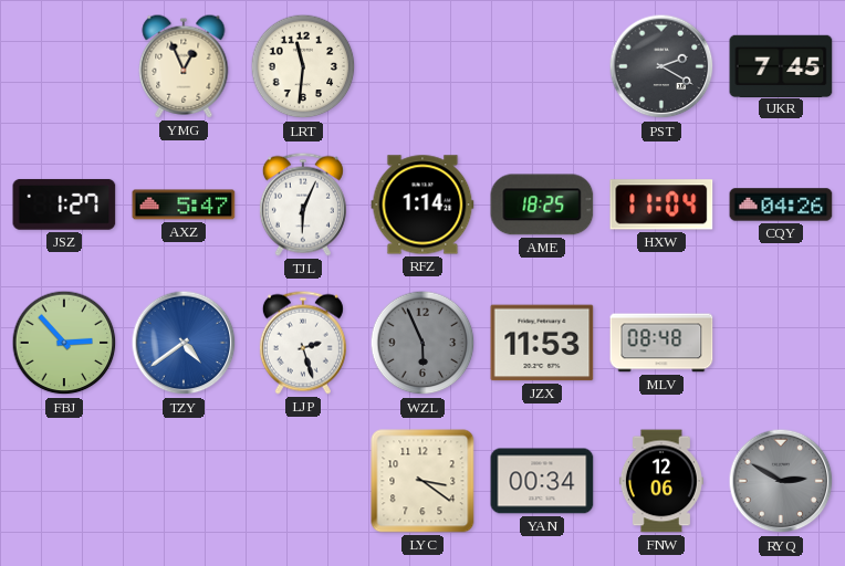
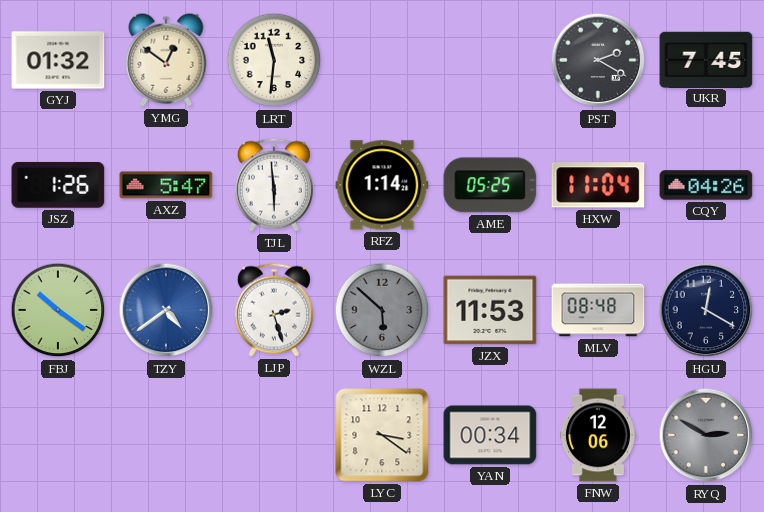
GYJ: none -> 01:32
YMG: 12:56 -> 12:51
JSZ: 1:27 -> 1:26
TJL: 6:04 -> 5:59
AME: 18:25 -> 05:25
FBJ: 2:53 -> 10:21
WZL: 5:56 -> 5:52
HGU: none -> 12:20
